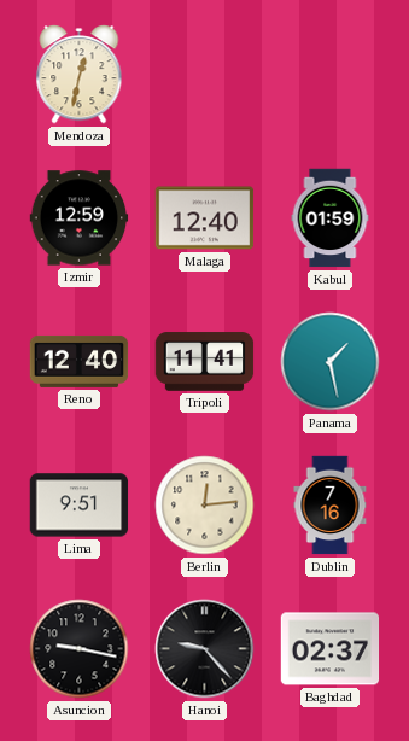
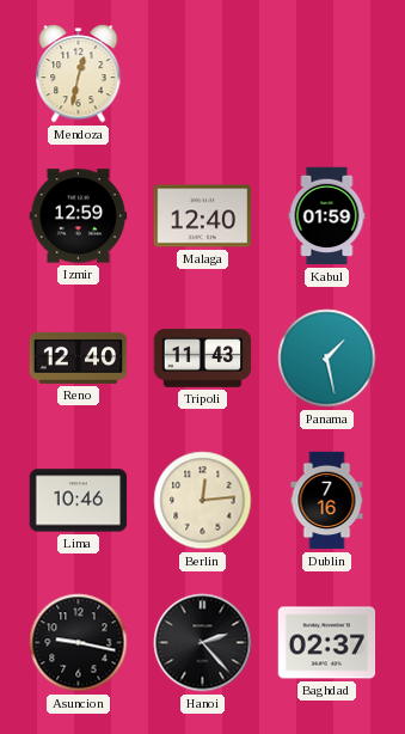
Tripoli: 11:41 -> 11:43
Lima: 9:51 -> 10:46
Hanoi: 9:23 -> 2:23
